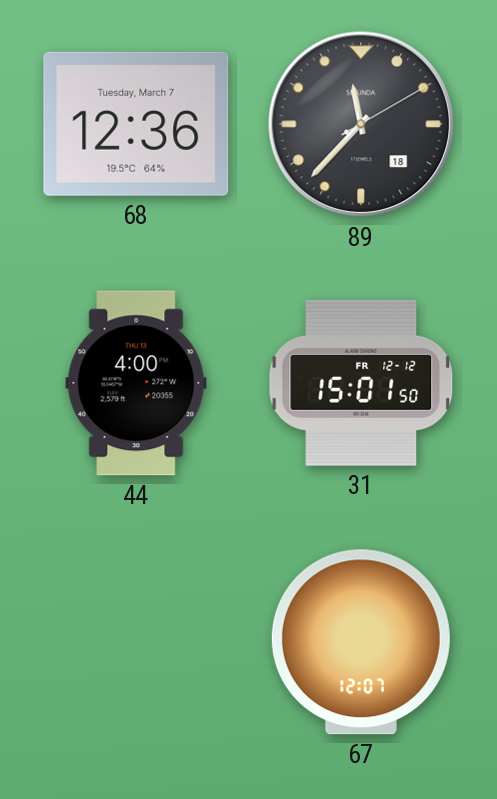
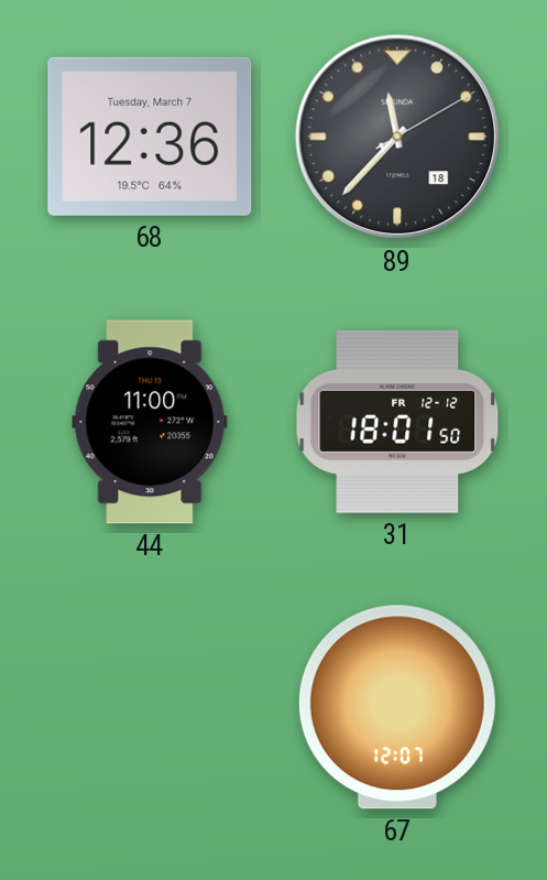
44: 4:00 -> 11:00
31: 15:01 -> 18:01
